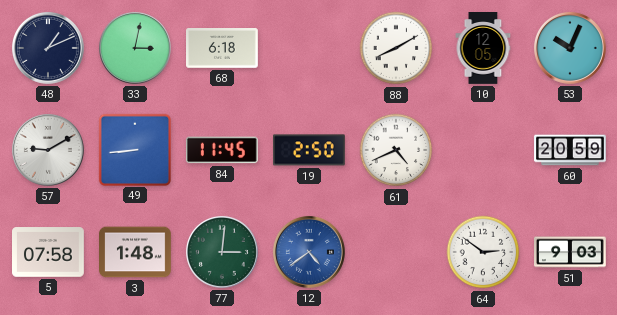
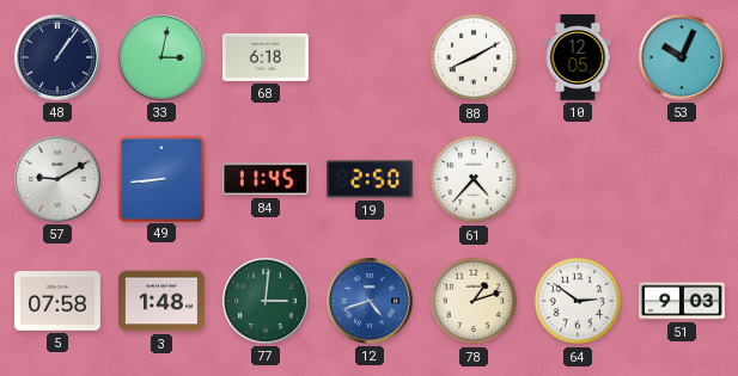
48: 1:11 -> 1:06
61: 4:41 -> 4:37
60: 20:59 -> none
12: 4:39 -> 4:42
78: none -> 1:12
